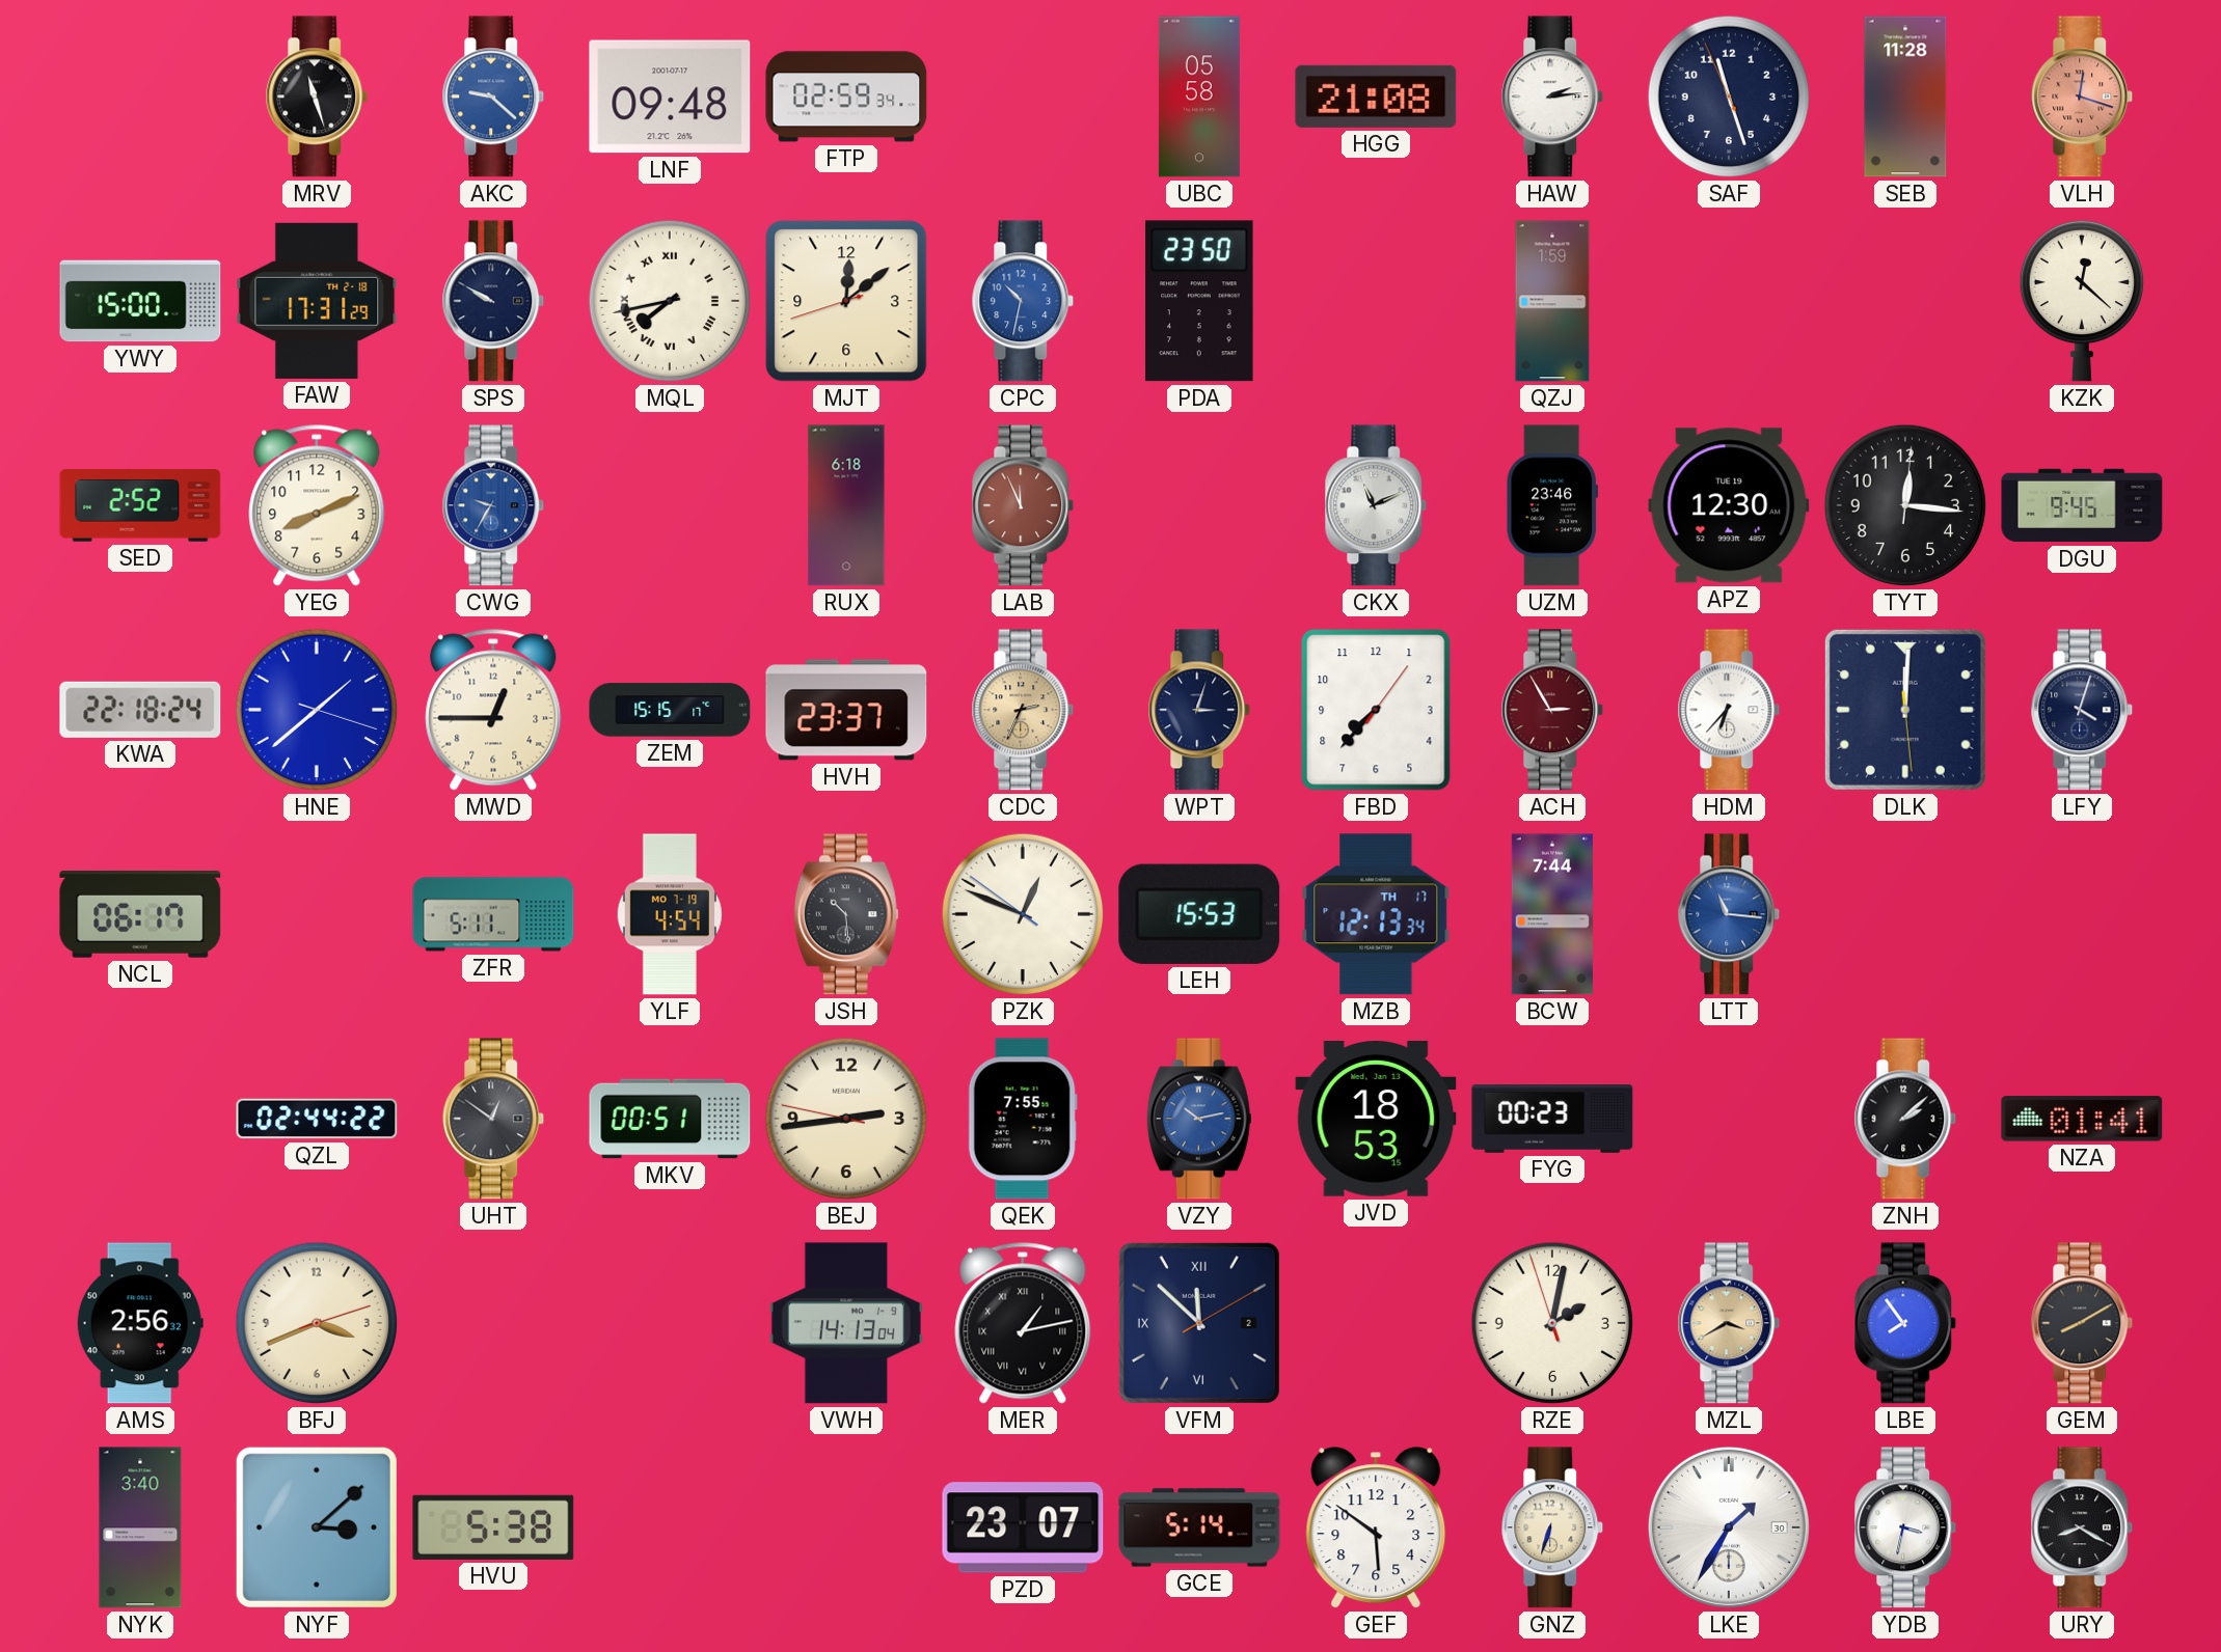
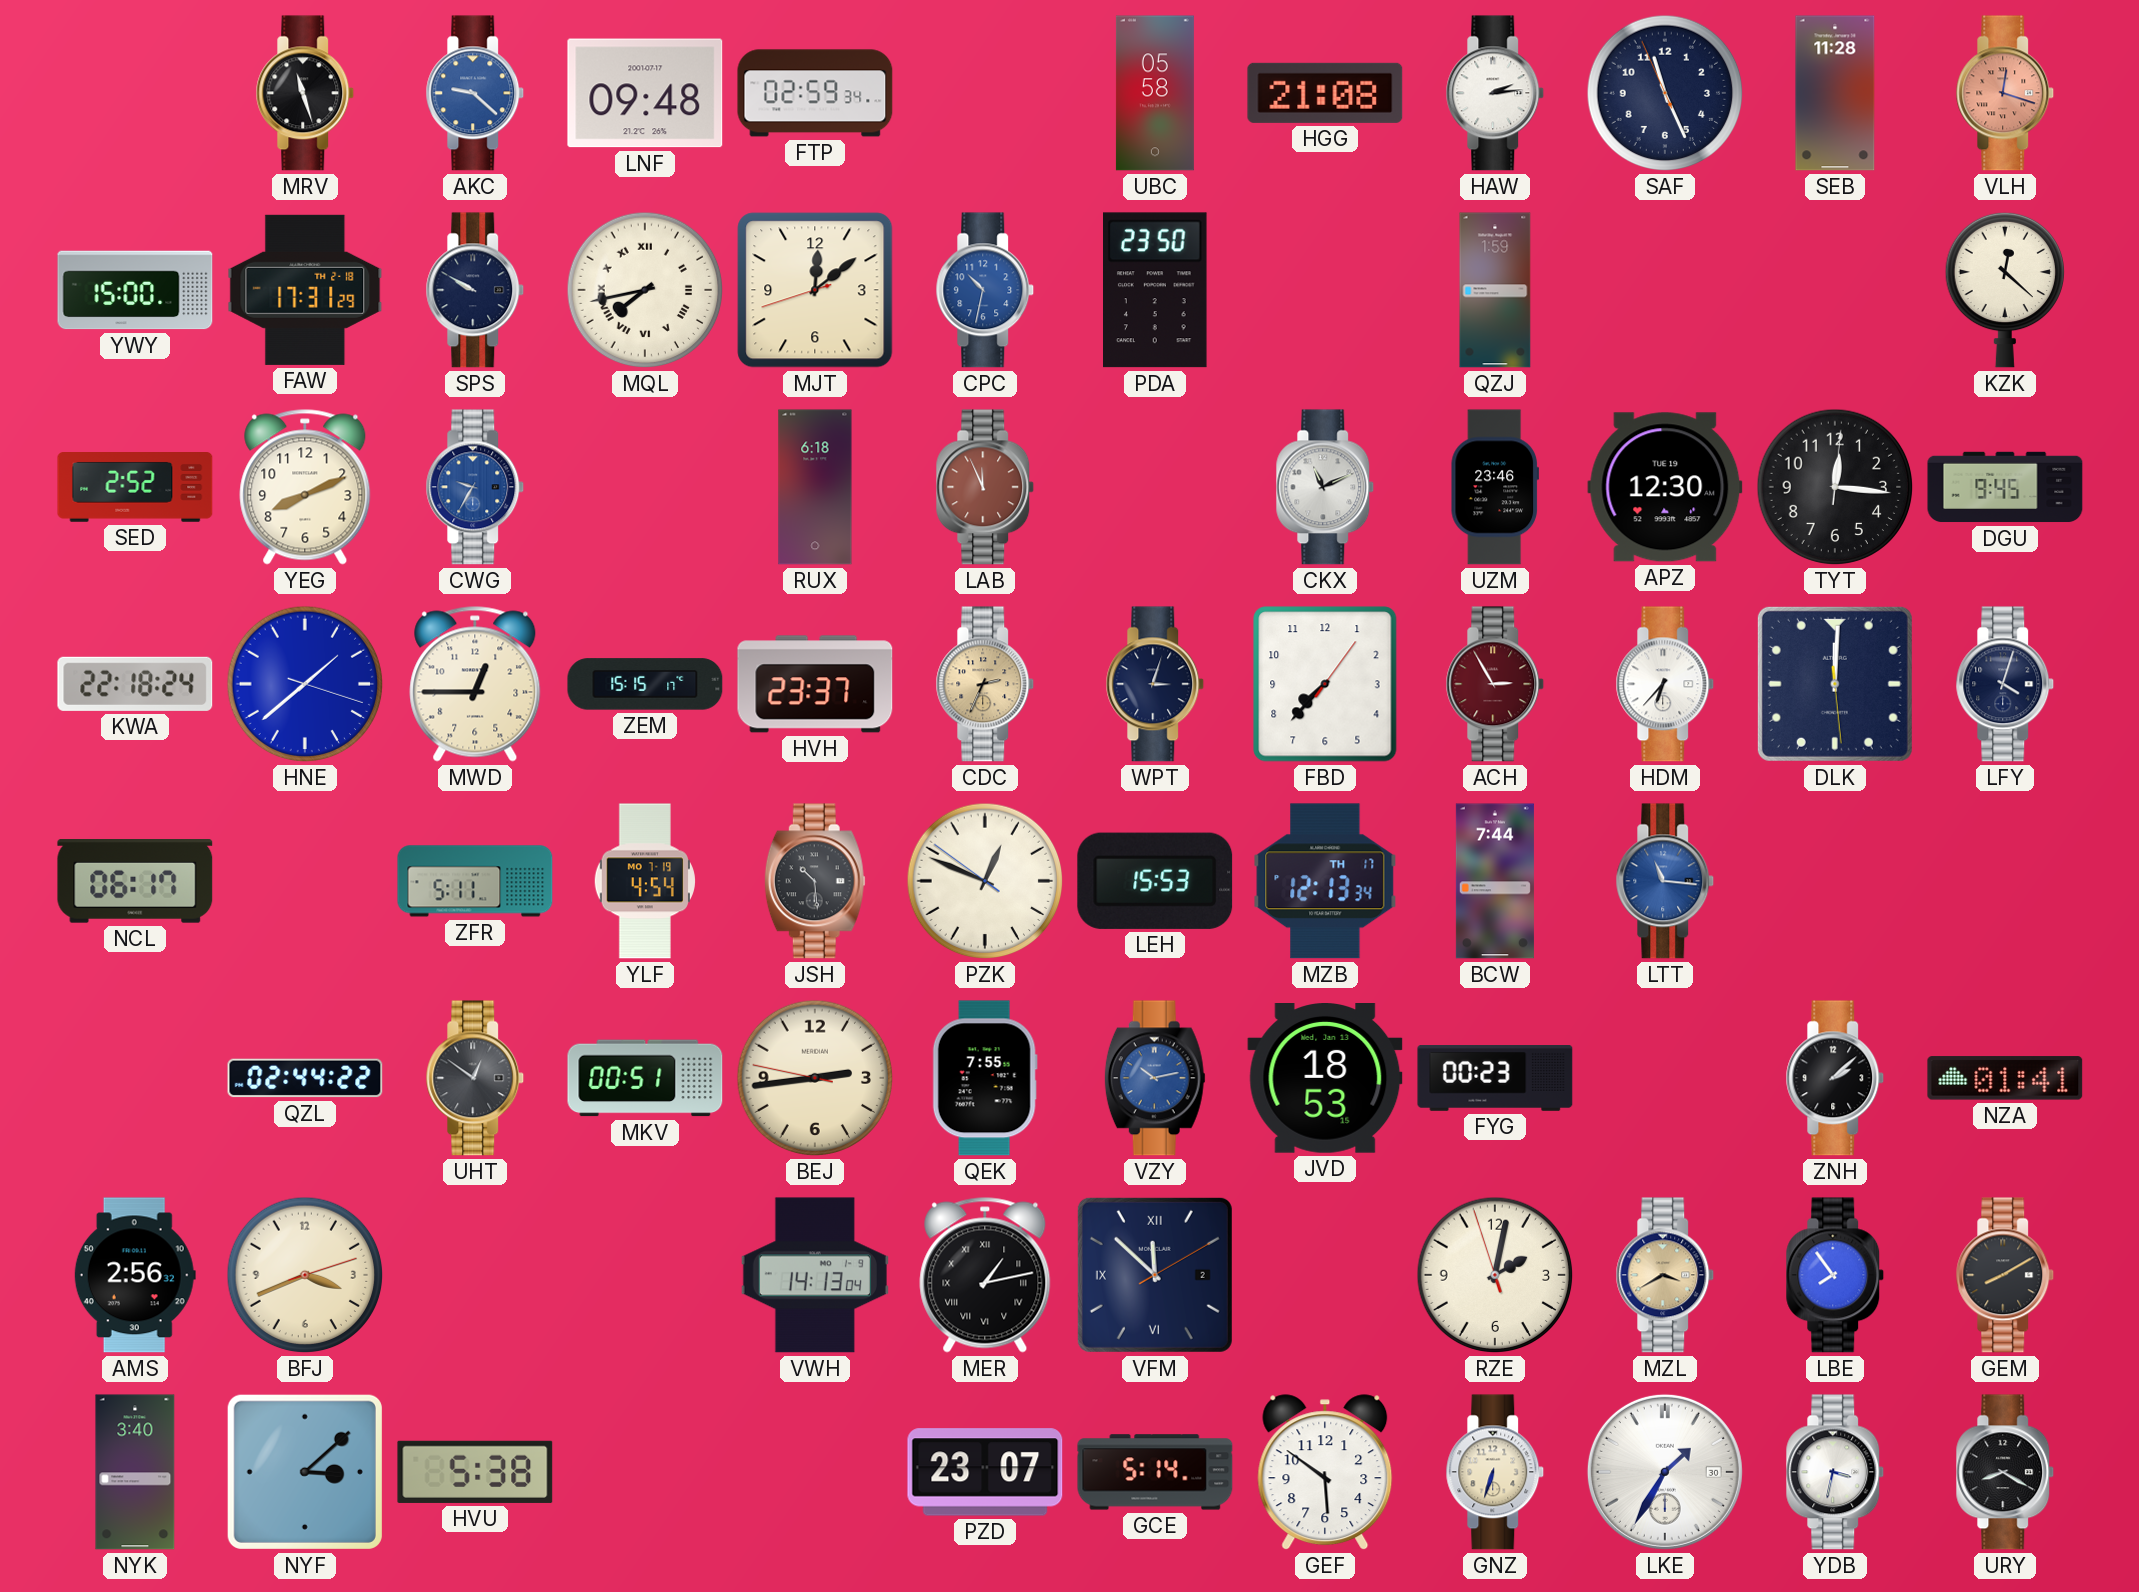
SAF: 11:26 -> 11:25
